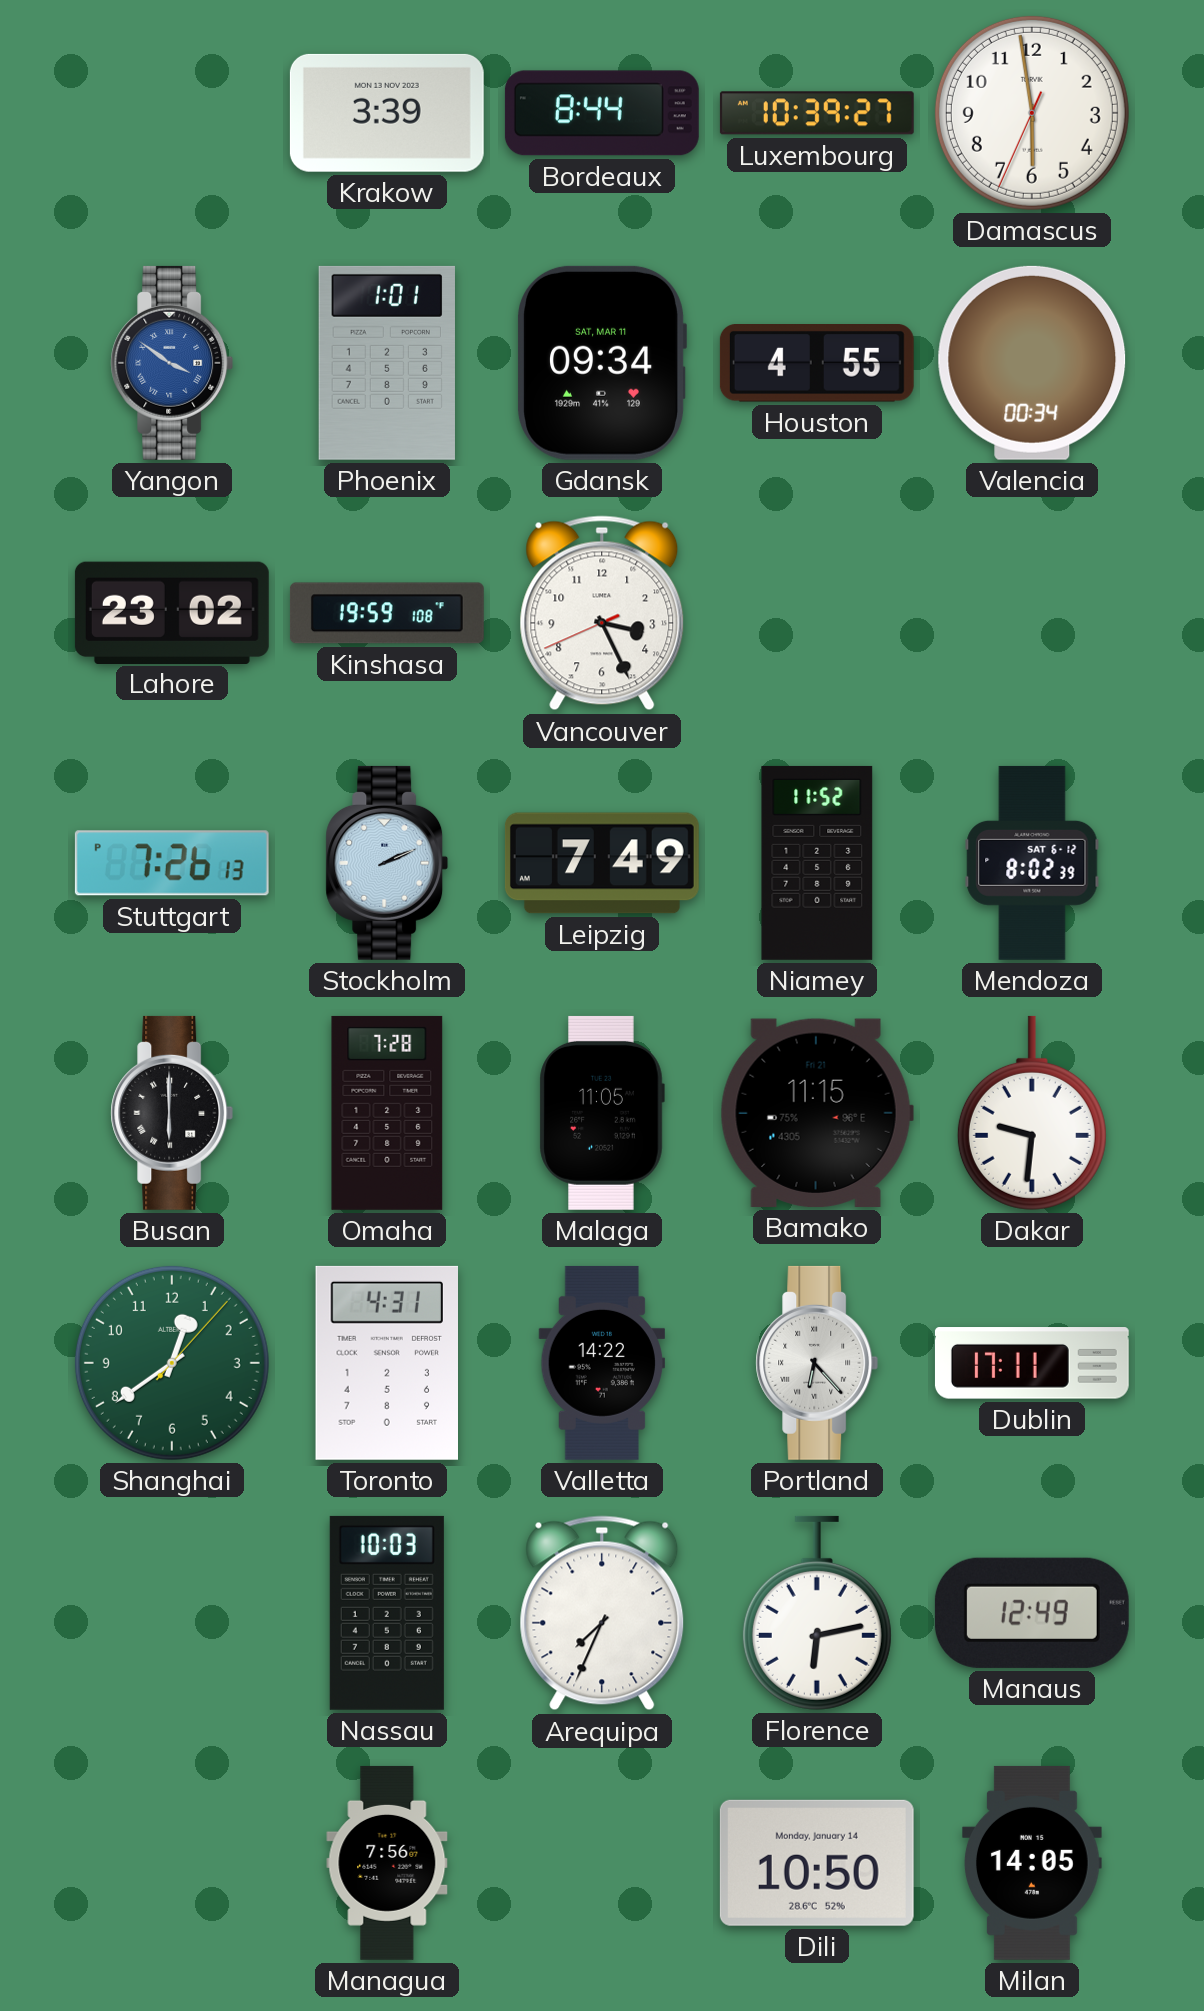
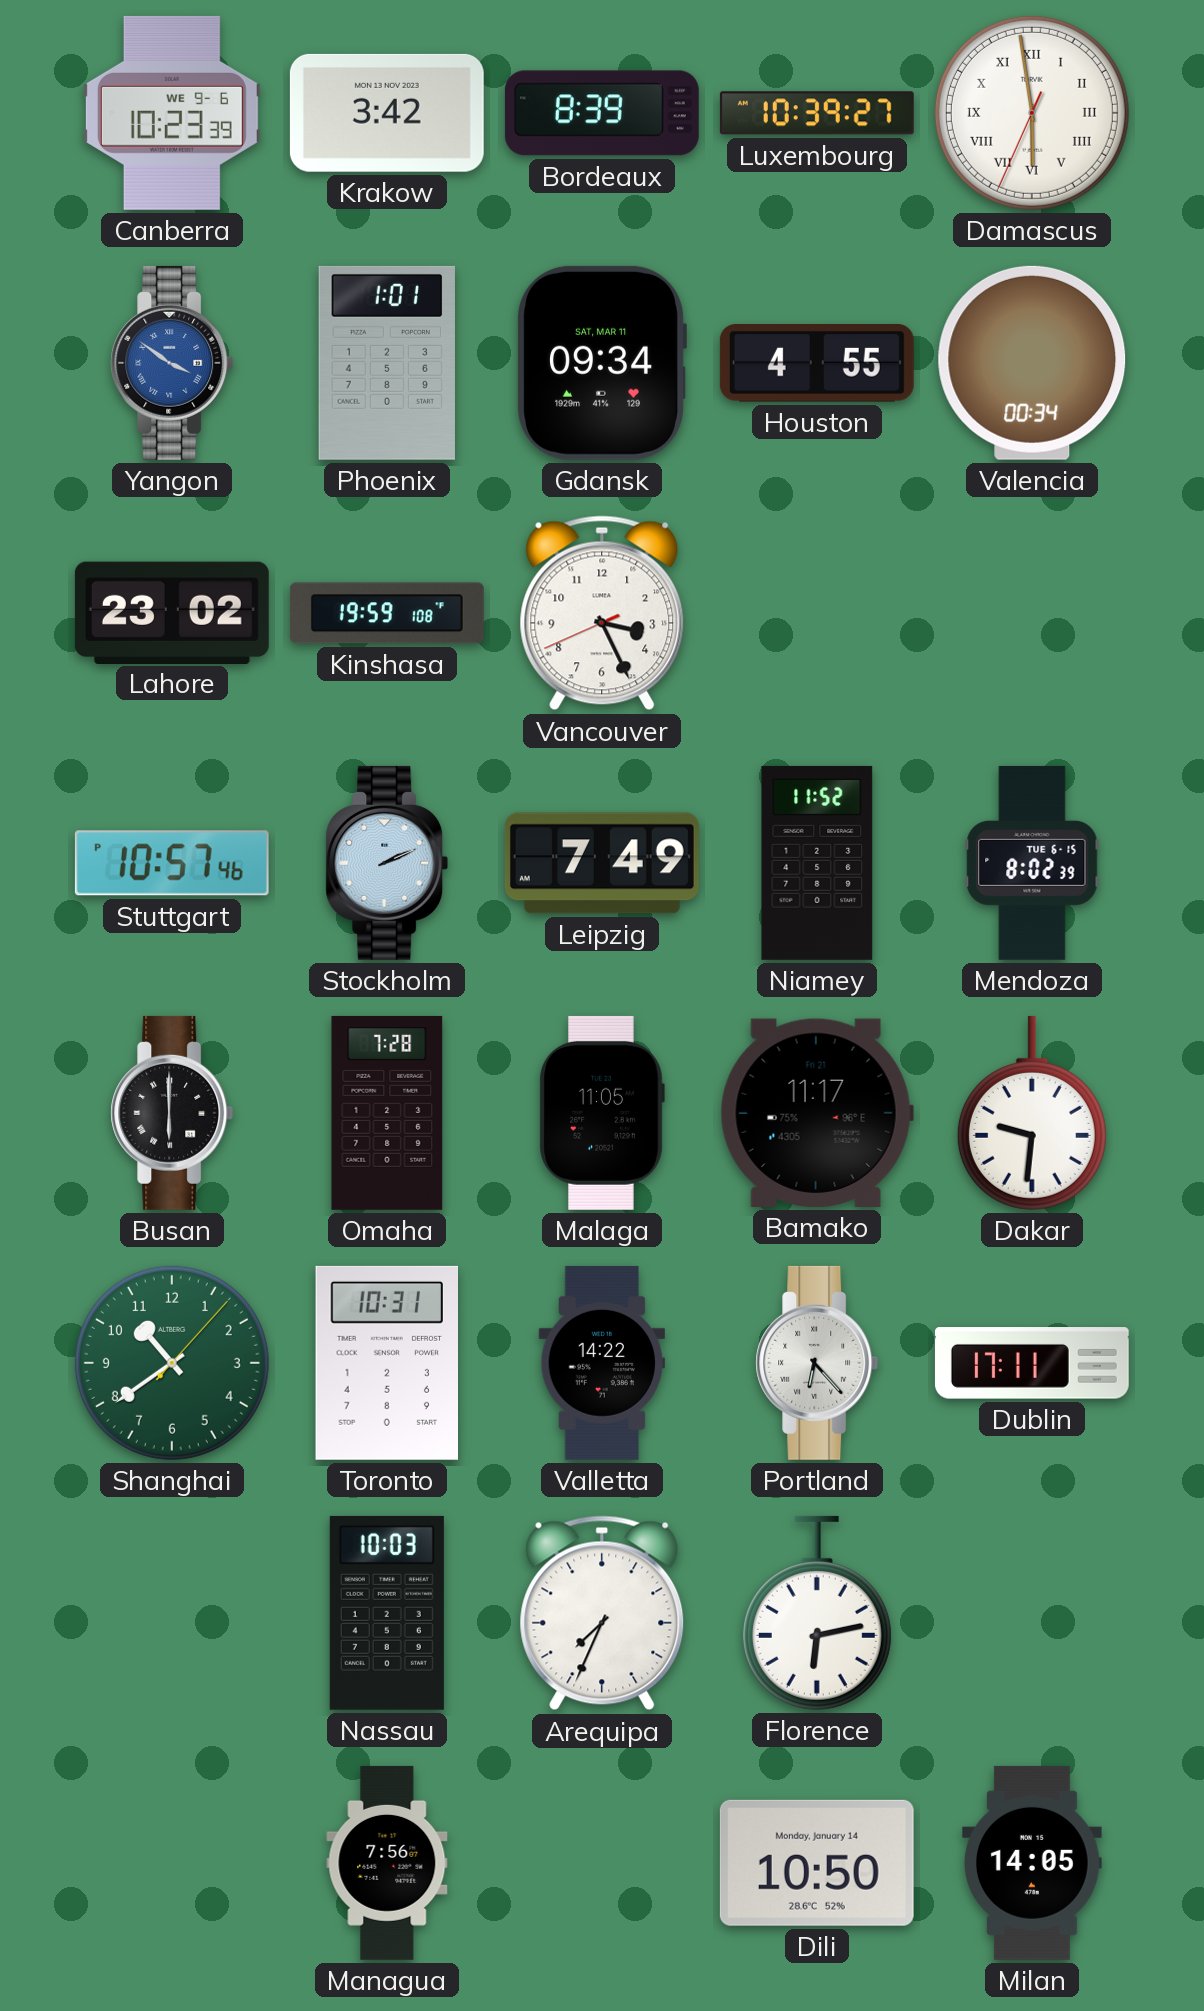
Canberra: none -> 10:23
Krakow: 3:39 -> 3:42
Bordeaux: 8:44 -> 8:39
Damascus numerals: Arabic -> Roman
Stuttgart: 7:26 -> 10:57
Mendoza date: SAT 6-12 -> TUE 6-15
Bamako: 11:15 -> 11:17
Shanghai: 12:39 -> 10:39
Toronto: 4:31 -> 10:31
Manaus: 12:49 -> none
